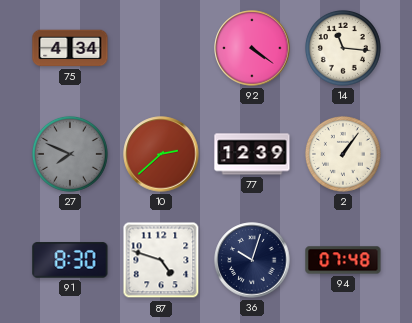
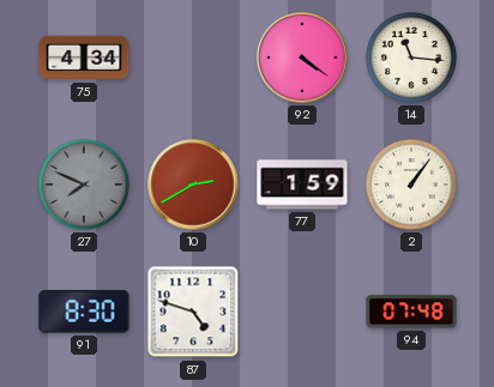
10: 2:38 -> 2:40
77: 12:39 -> 1:59
36: 10:03 -> none
